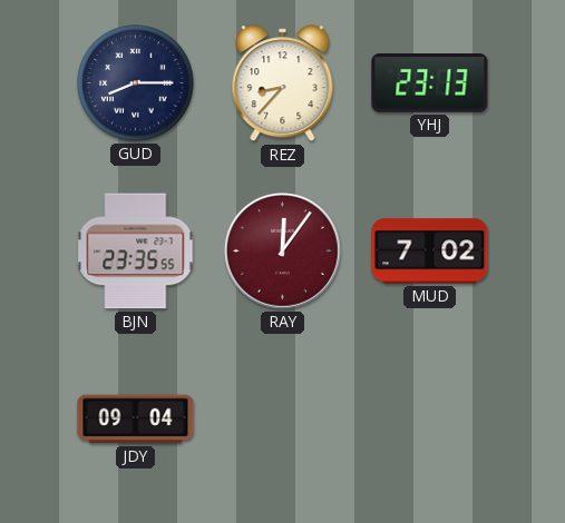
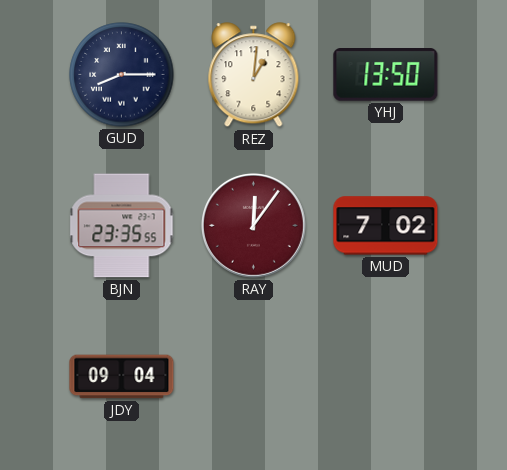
REZ: 8:37 -> 1:01
YHJ: 23:13 -> 13:50
